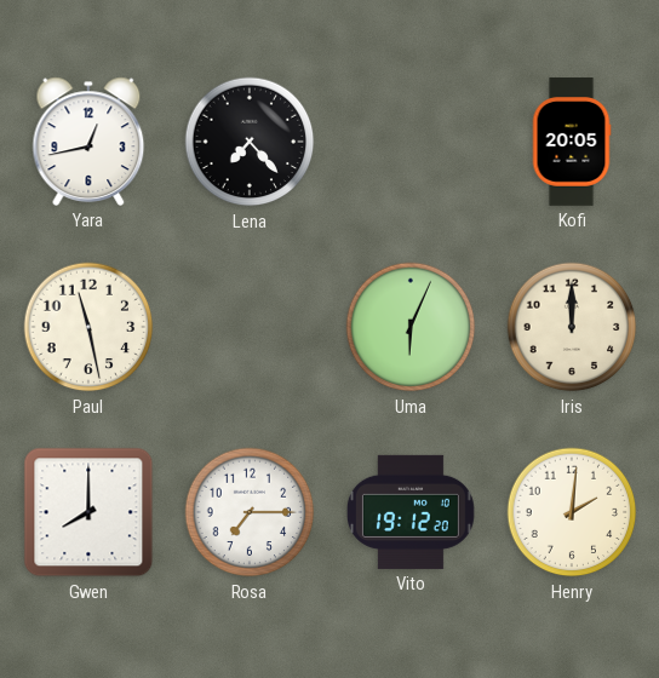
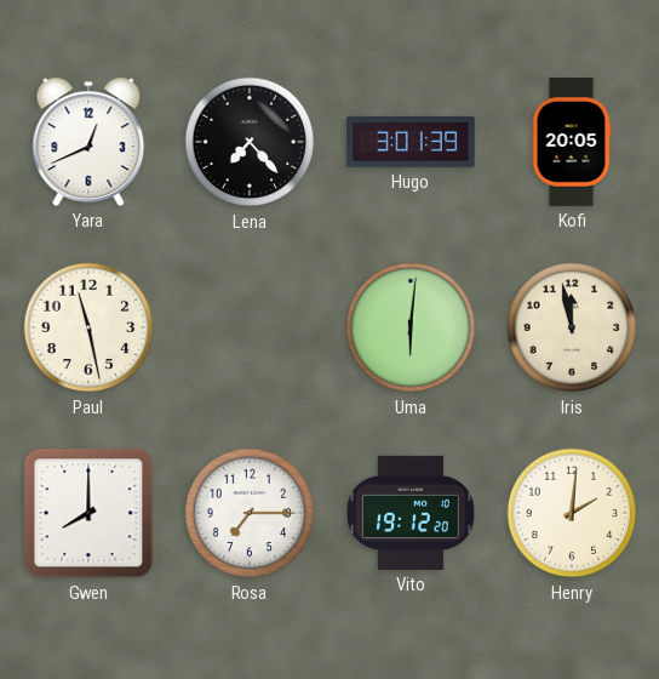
Yara: 12:43 -> 12:41
Hugo: none -> 3:01
Uma: 6:04 -> 6:01
Iris: 12:00 -> 11:58
